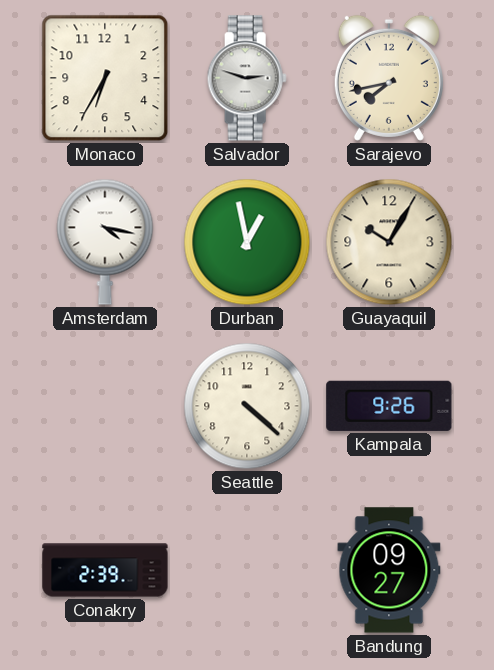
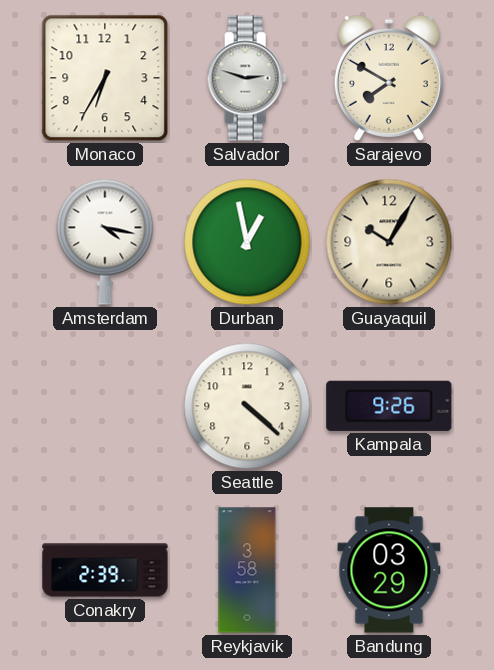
Sarajevo: 7:43 -> 7:50
Reykjavik: none -> 3:58
Bandung: 09:27 -> 03:29
